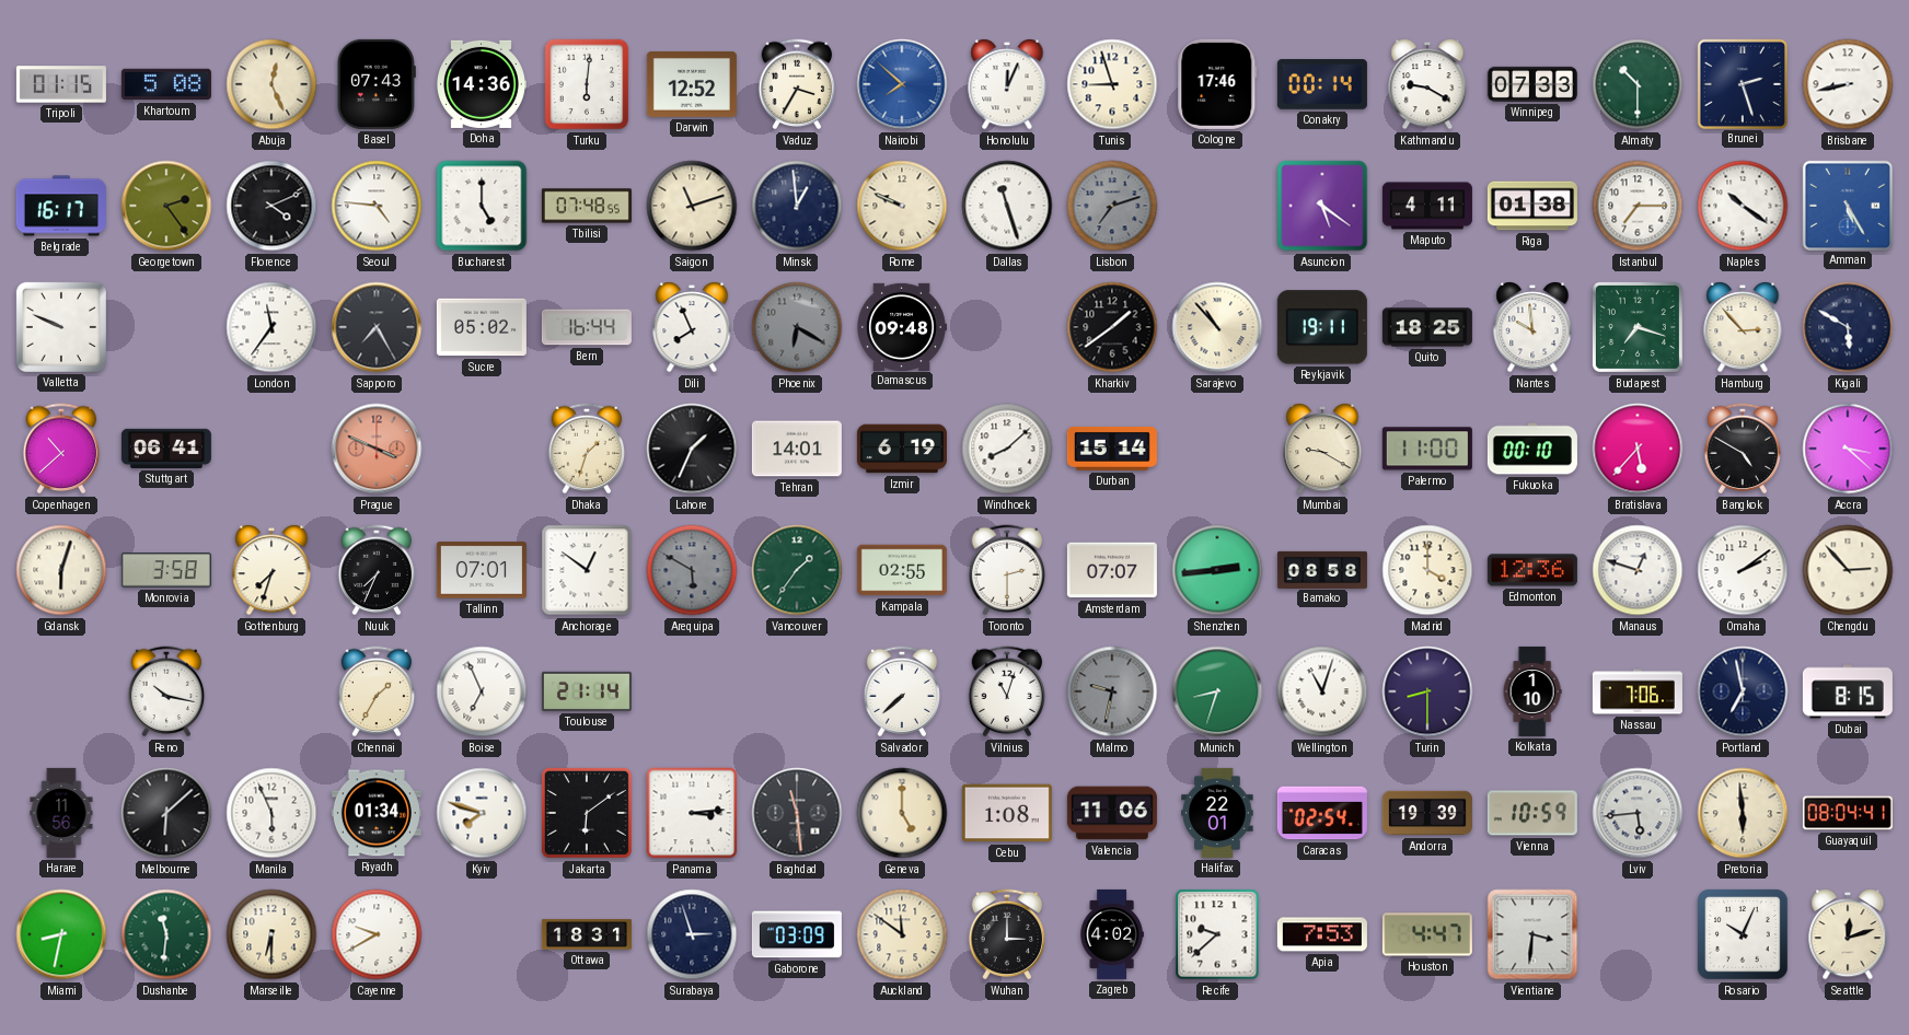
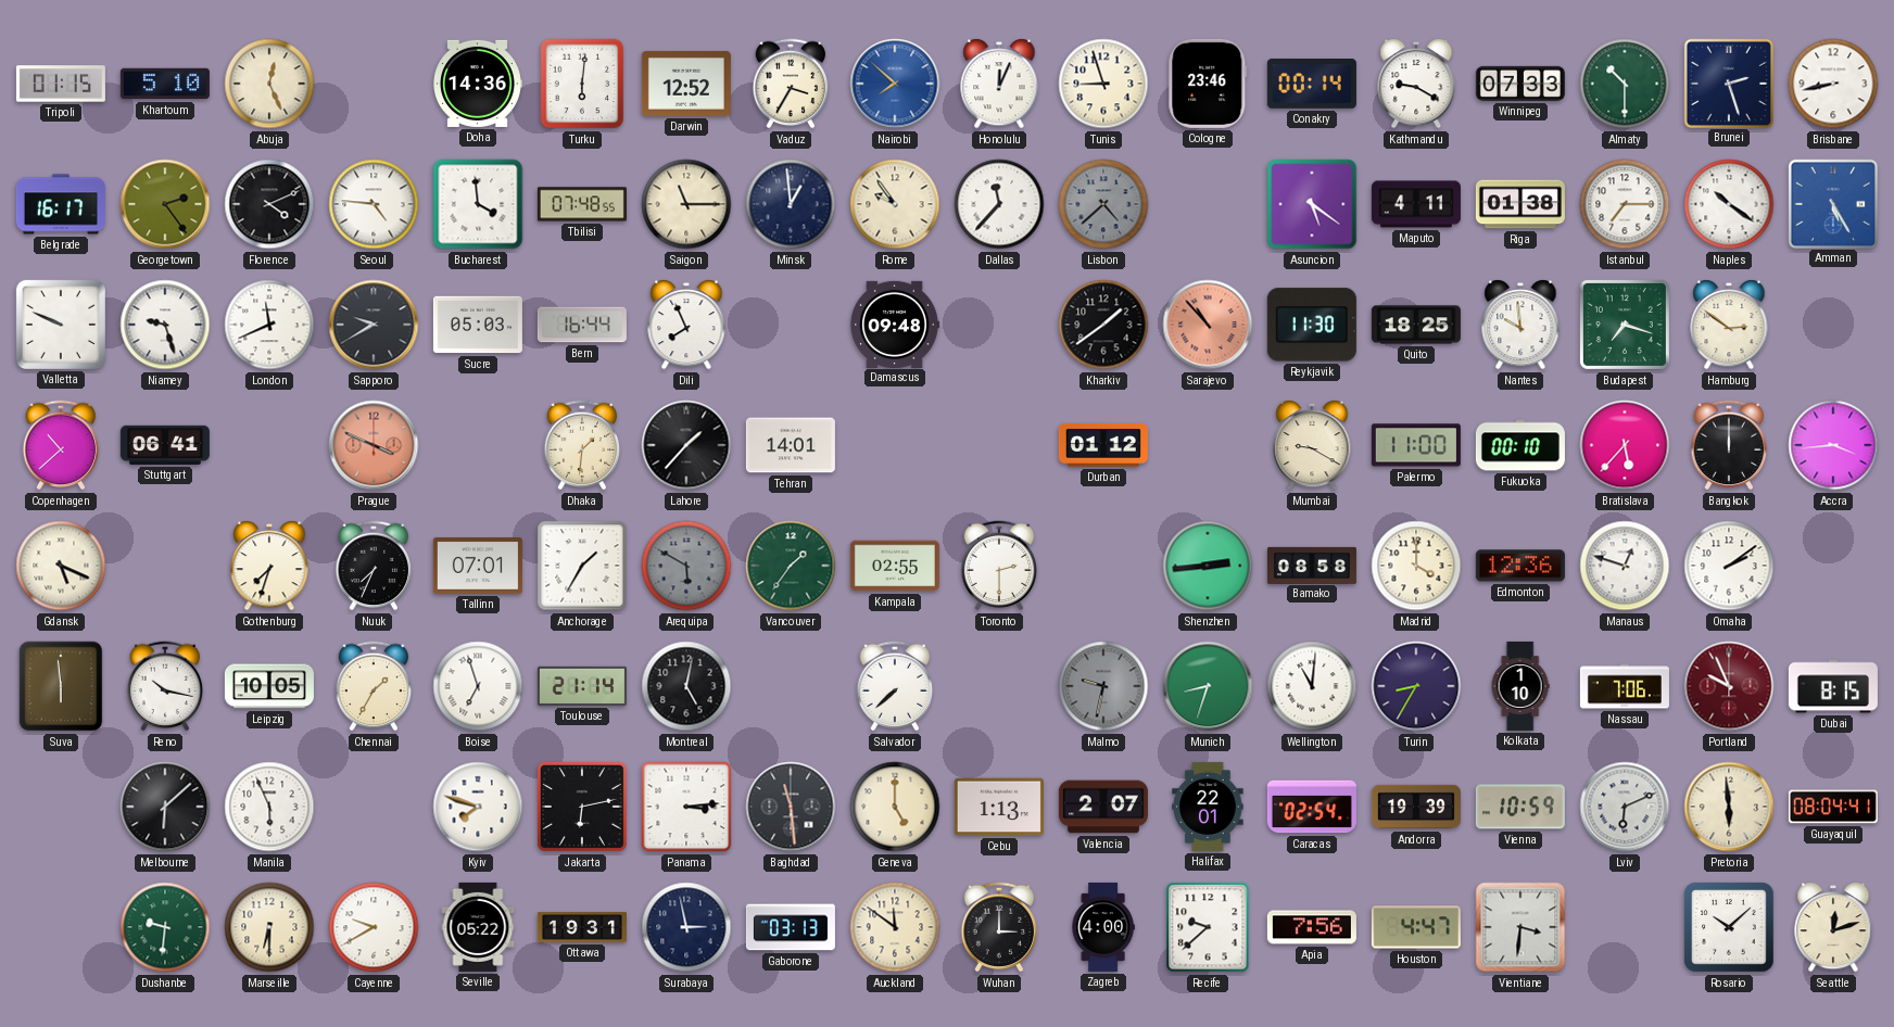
Khartoum: 5:08 -> 5:10
Basel: 07:43 -> none
Cologne: 17:46 -> 23:46
Bucharest: 5:00 -> 3:59
Saigon: 11:12 -> 11:15
Rome: 9:49 -> 9:54
Dallas: 11:27 -> 11:37
Lisbon: 7:12 -> 4:38
Niamey: none -> 9:27
London: 11:36 -> 11:41
Sapporo: 7:25 -> 9:40
Sucre: 05:02 -> 05:03
Phoenix: 6:20 -> none
Sarajevo dial: cream -> salmon
Reykjavik: 19:11 -> 11:30
Hamburg: 2:53 -> 2:51
Kigali: 5:50 -> none
Dhaka: 1:33 -> 1:31
Lahore: 1:34 -> 1:37
Izmir: 6:19 -> none
Windhoek: 8:08 -> none
Durban: 15:14 -> 01:12
Bangkok: 4:50 -> 12:00
Accra: 3:22 -> 3:44
Gdansk: 6:03 -> 5:19
Monrovia: 3:58 -> none
Anchorage: 12:51 -> 1:35
Amsterdam: 07:07 -> none
Chengdu: 2:53 -> none
Suva: none -> 5:59
Leipzig: none -> 10:05
Boise: 6:56 -> 6:57
Montreal: none -> 5:02
Vilnius: 11:03 -> none
Wellington: 11:03 -> 11:01
Turin: 8:30 -> 8:35
Portland: 6:58 -> 9:56
Portland dial: navy -> burgundy
Harare: 11:56 -> none
Riyadh: 01:34 -> none
Jakarta: 6:09 -> 6:13
Cebu: 1:08 -> 1:13
Valencia: 11:06 -> 2:07
Lviv: 5:44 -> 6:11
Miami: 8:32 -> none
Dushanbe: 11:31 -> 9:31
Seville: none -> 05:22
Ottawa: 18:31 -> 19:31
Surabaya: 2:57 -> 2:58
Gaborone: 03:09 -> 03:13
Zagreb: 4:02 -> 4:00
Apia: 7:53 -> 7:56
Rosario: 10:04 -> 10:08
